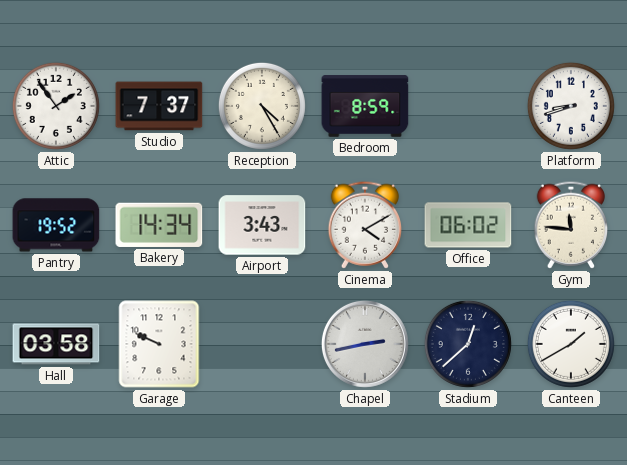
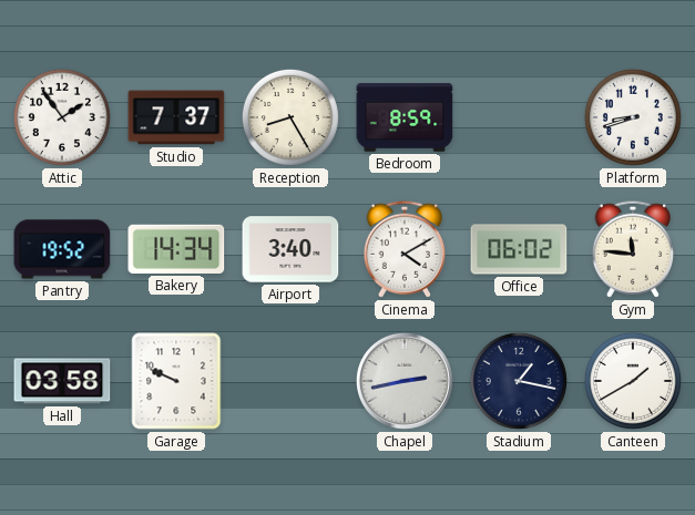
Reception: 4:25 -> 8:25
Airport: 3:43 -> 3:40
Stadium: 12:38 -> 1:17
